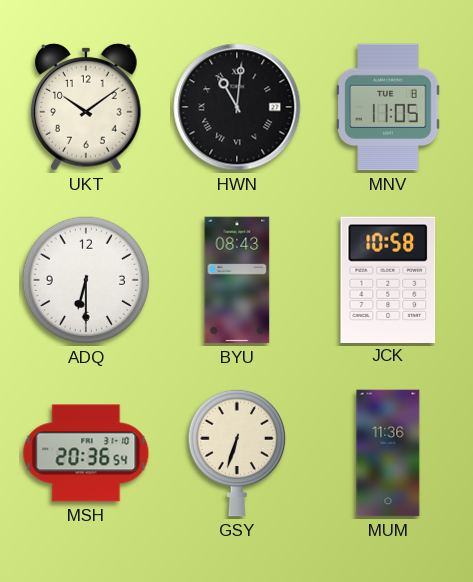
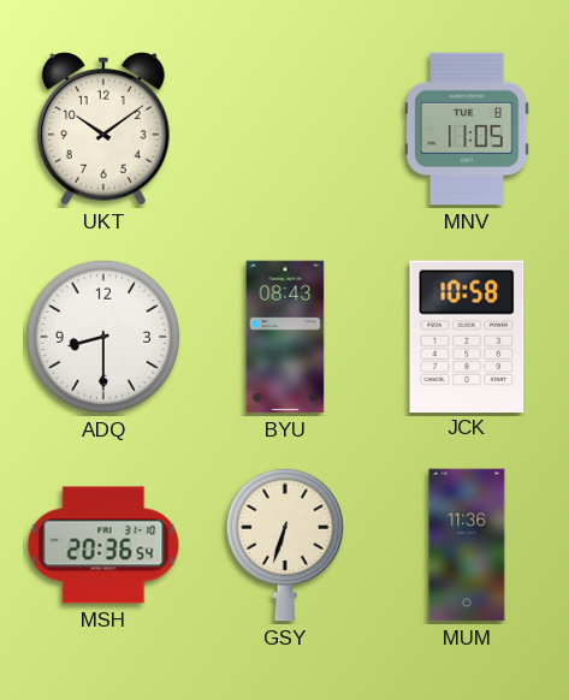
HWN: 11:01 -> none
ADQ: 6:30 -> 8:30
